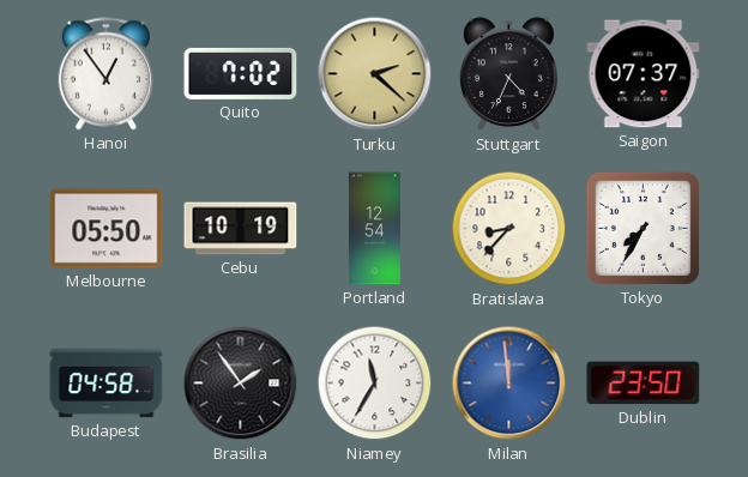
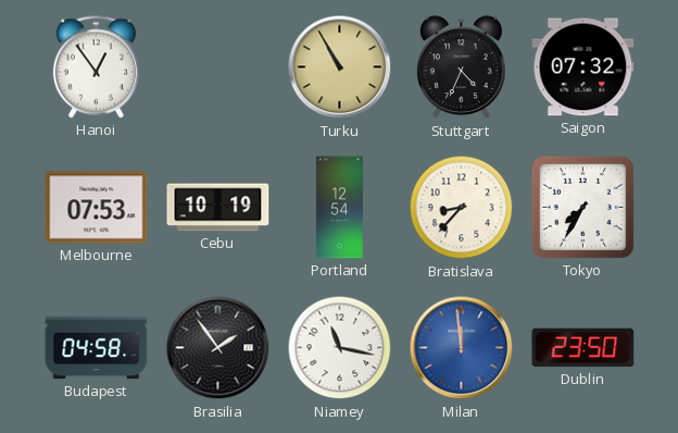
Quito: 7:02 -> none
Turku: 2:22 -> 10:55
Saigon: 07:37 -> 07:32
Melbourne: 05:50 -> 07:53
Niamey: 11:35 -> 11:17
